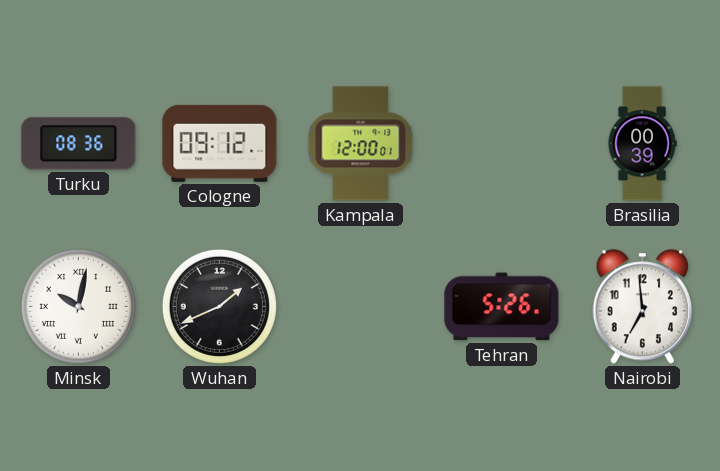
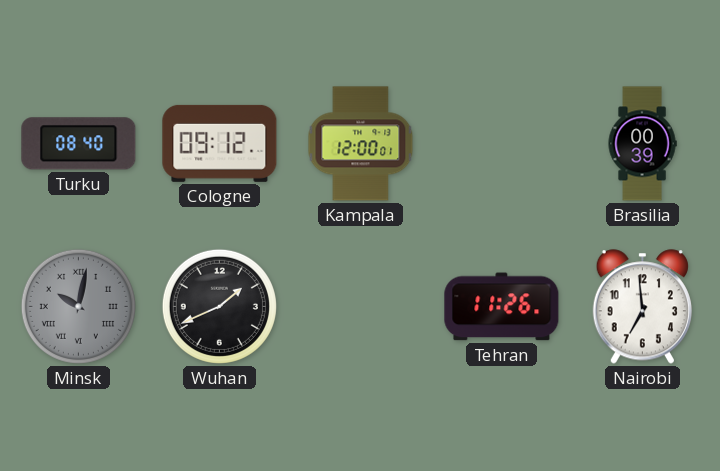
Turku: 08:36 -> 08:40
Minsk dial: white -> grey
Tehran: 5:26 -> 11:26
